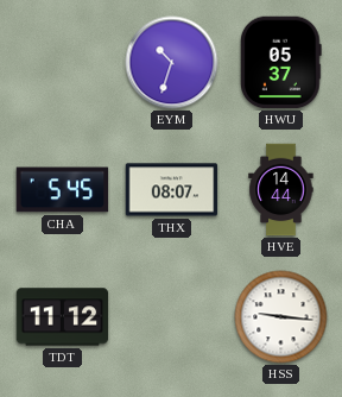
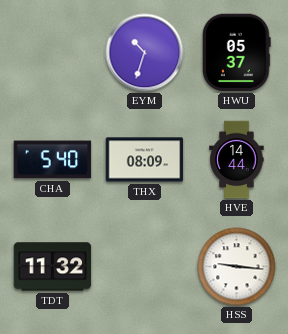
CHA: 5:45 -> 5:40
THX: 08:07 -> 08:09
TDT: 11:12 -> 11:32
